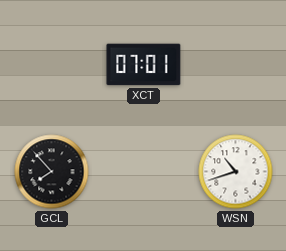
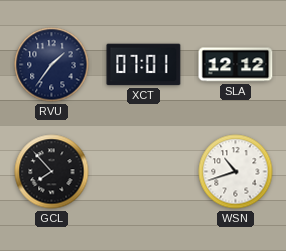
RVU: none -> 1:36
SLA: none -> 12:12
